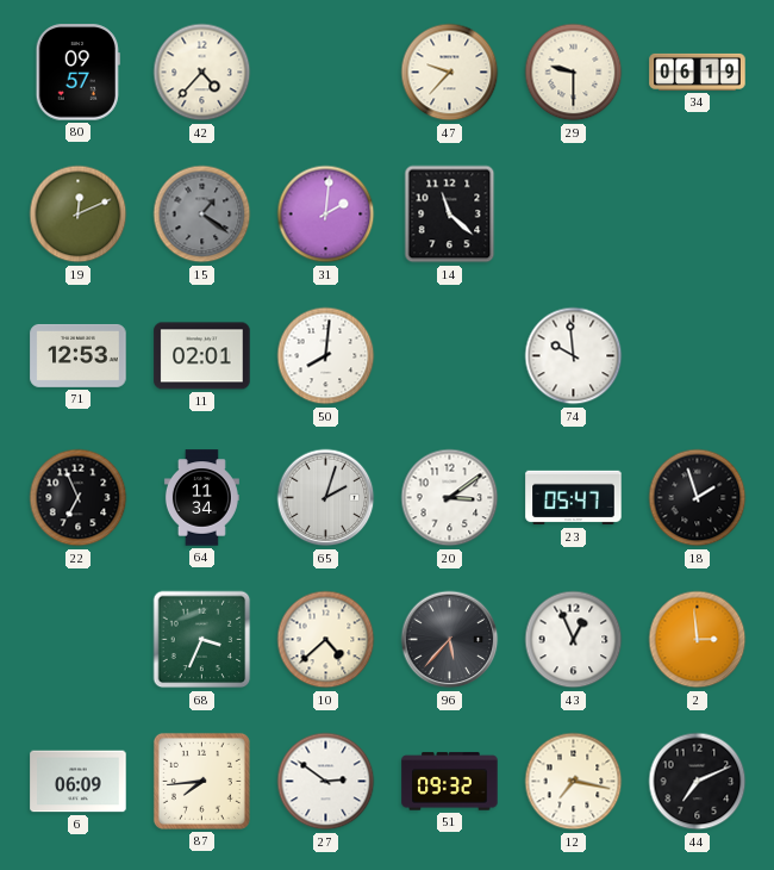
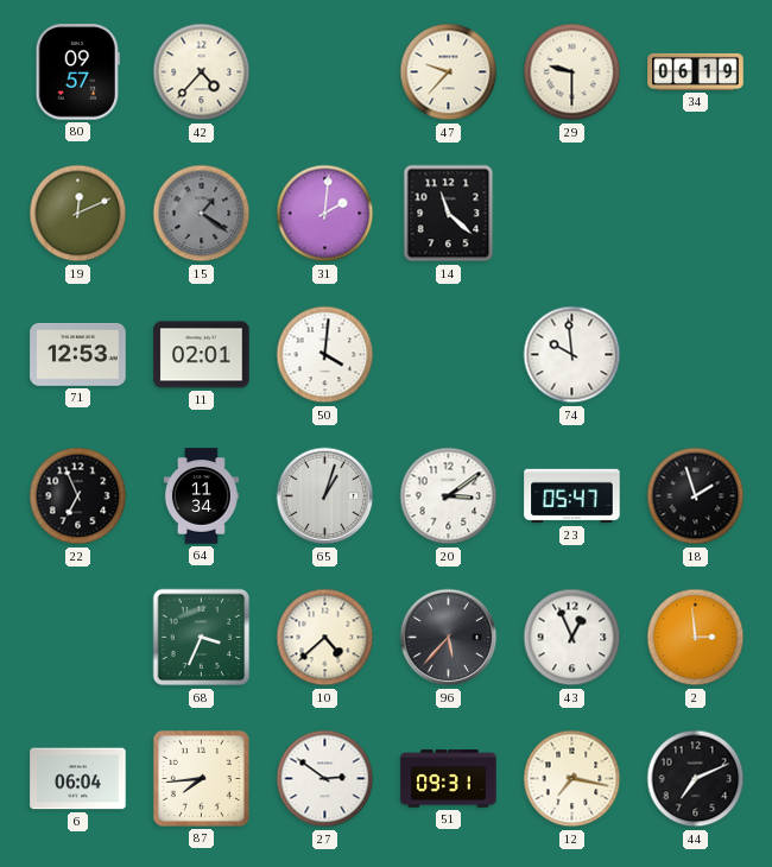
50: 8:01 -> 4:01
65: 2:03 -> 1:03
6: 06:09 -> 06:04
51: 09:32 -> 09:31
